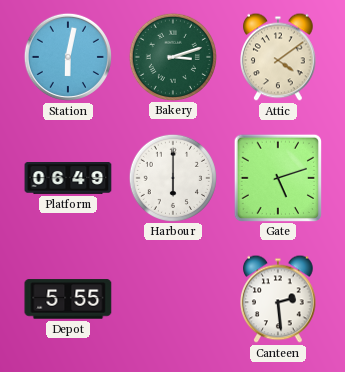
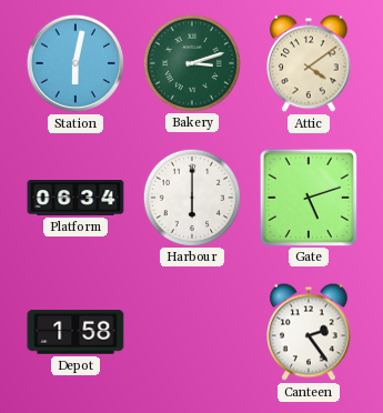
Platform: 06:49 -> 06:34
Depot: 5:55 -> 1:58
Canteen: 2:29 -> 2:24
